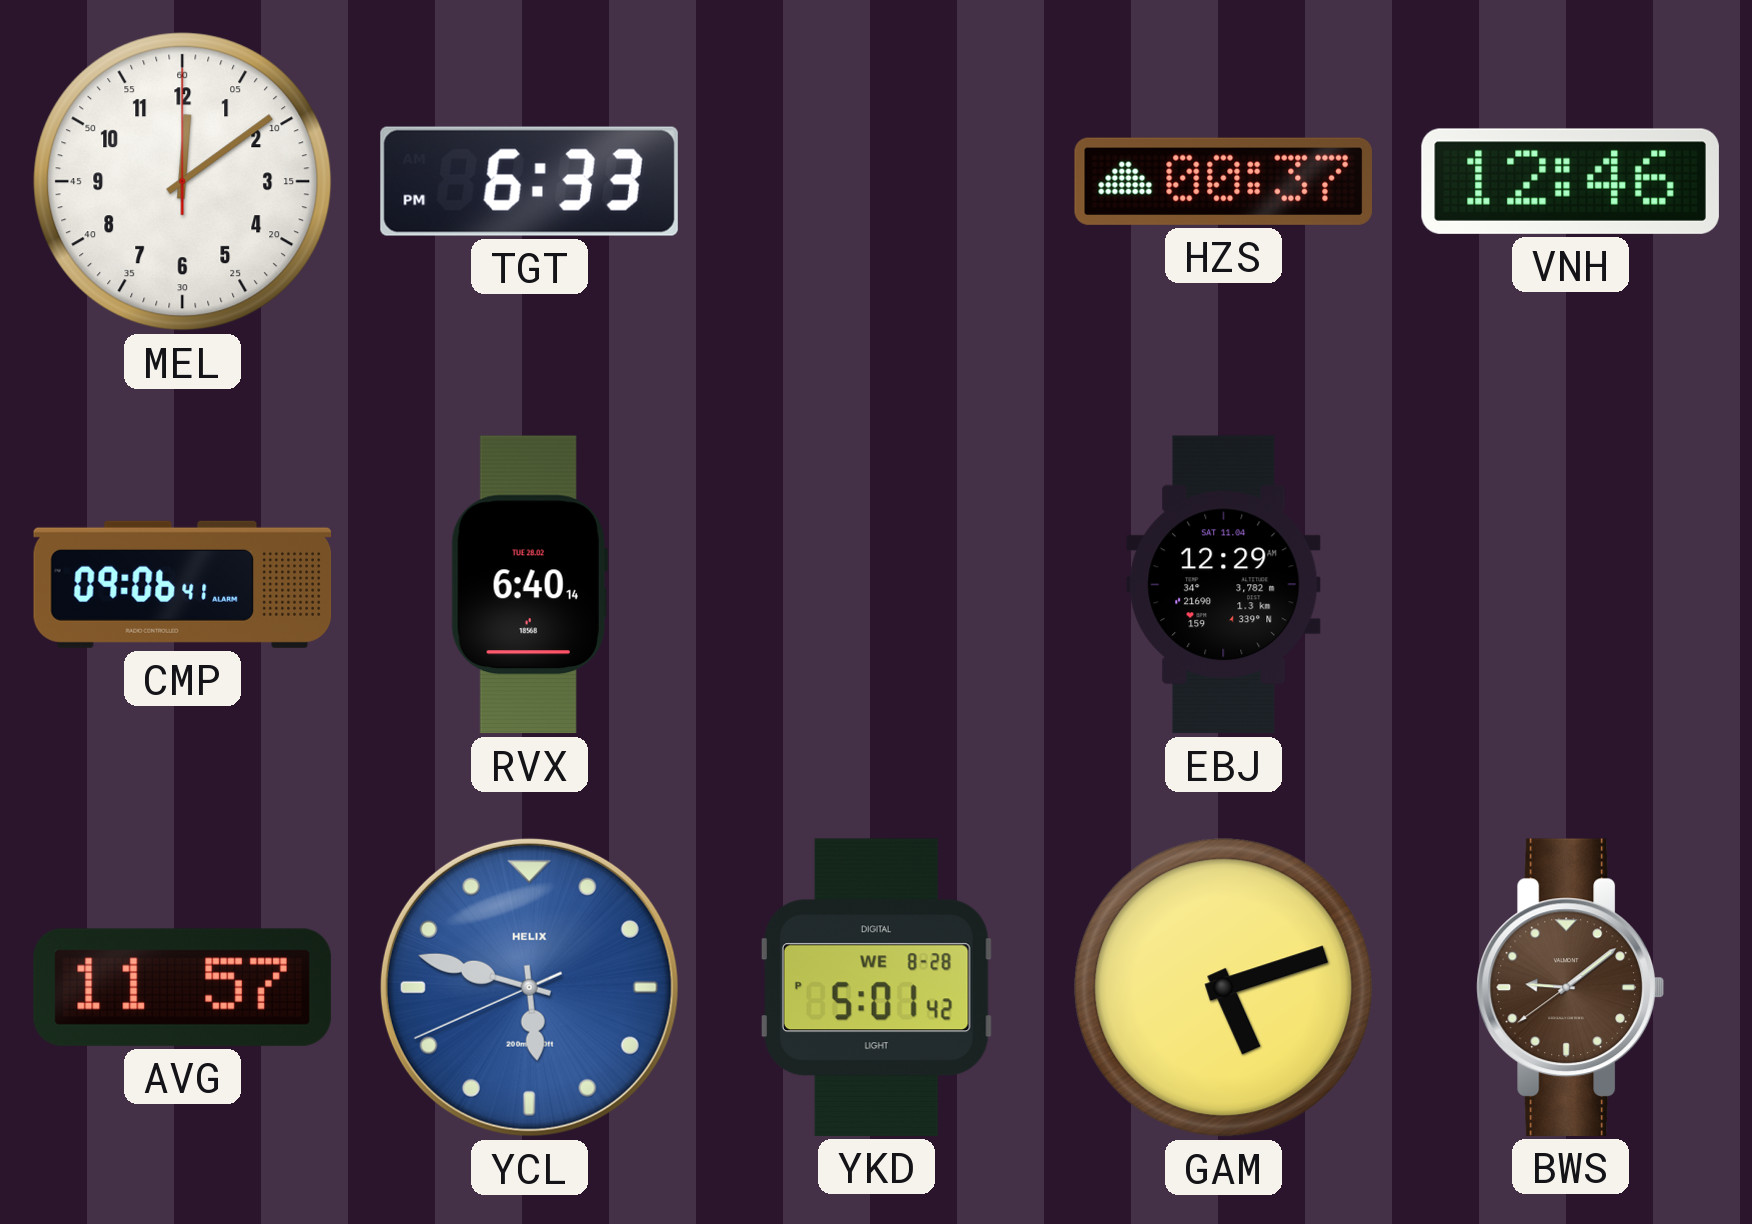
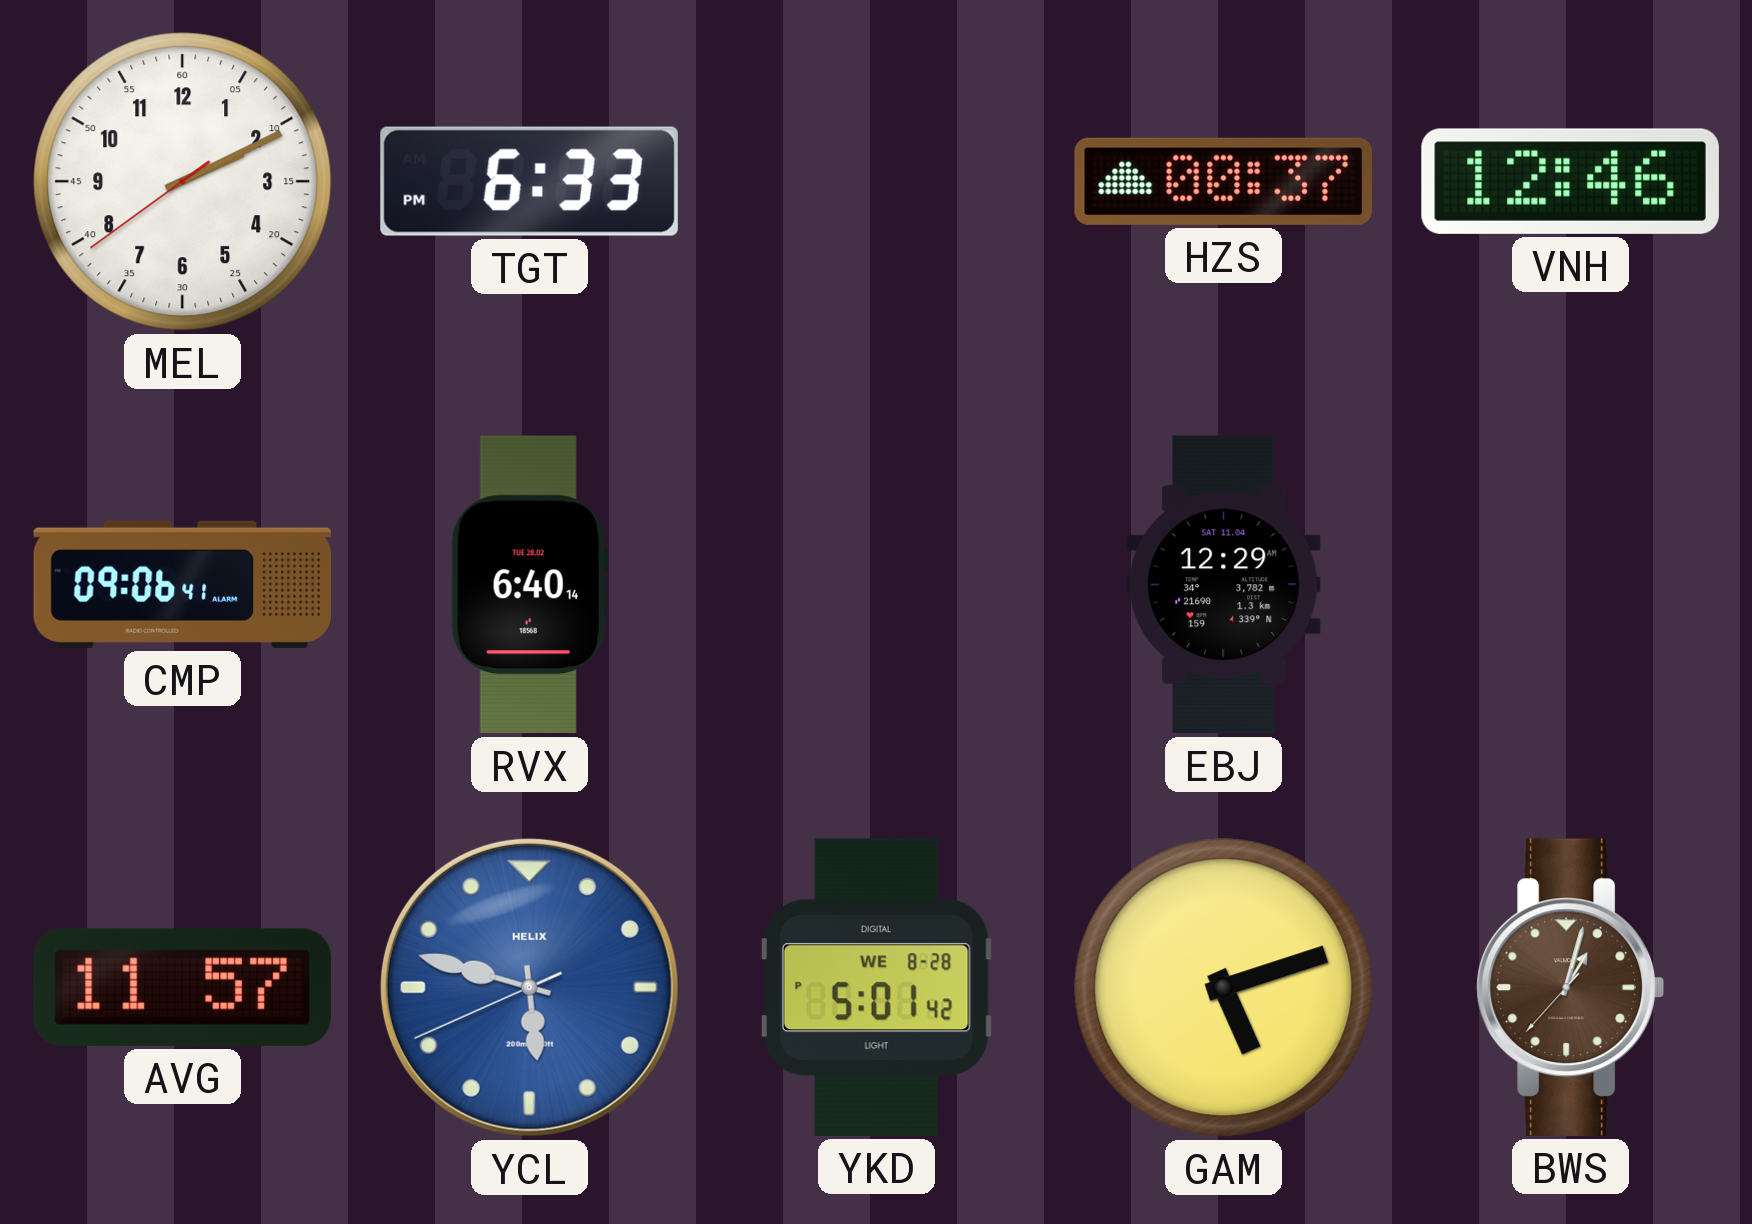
MEL: 12:09 -> 2:10
BWS: 9:08 -> 1:02
